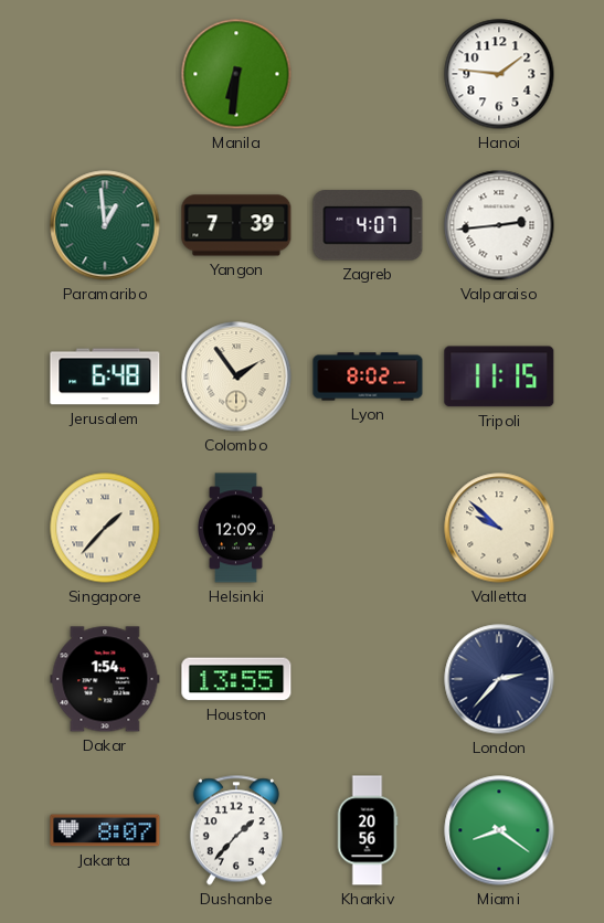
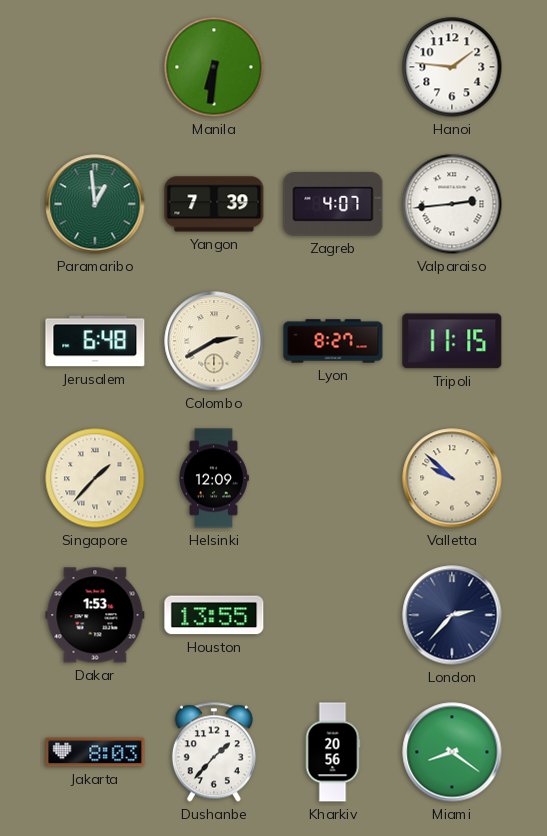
Colombo: 1:54 -> 2:40
Lyon: 8:02 -> 8:27
Dakar: 1:54 -> 1:53
Jakarta: 8:07 -> 8:03
